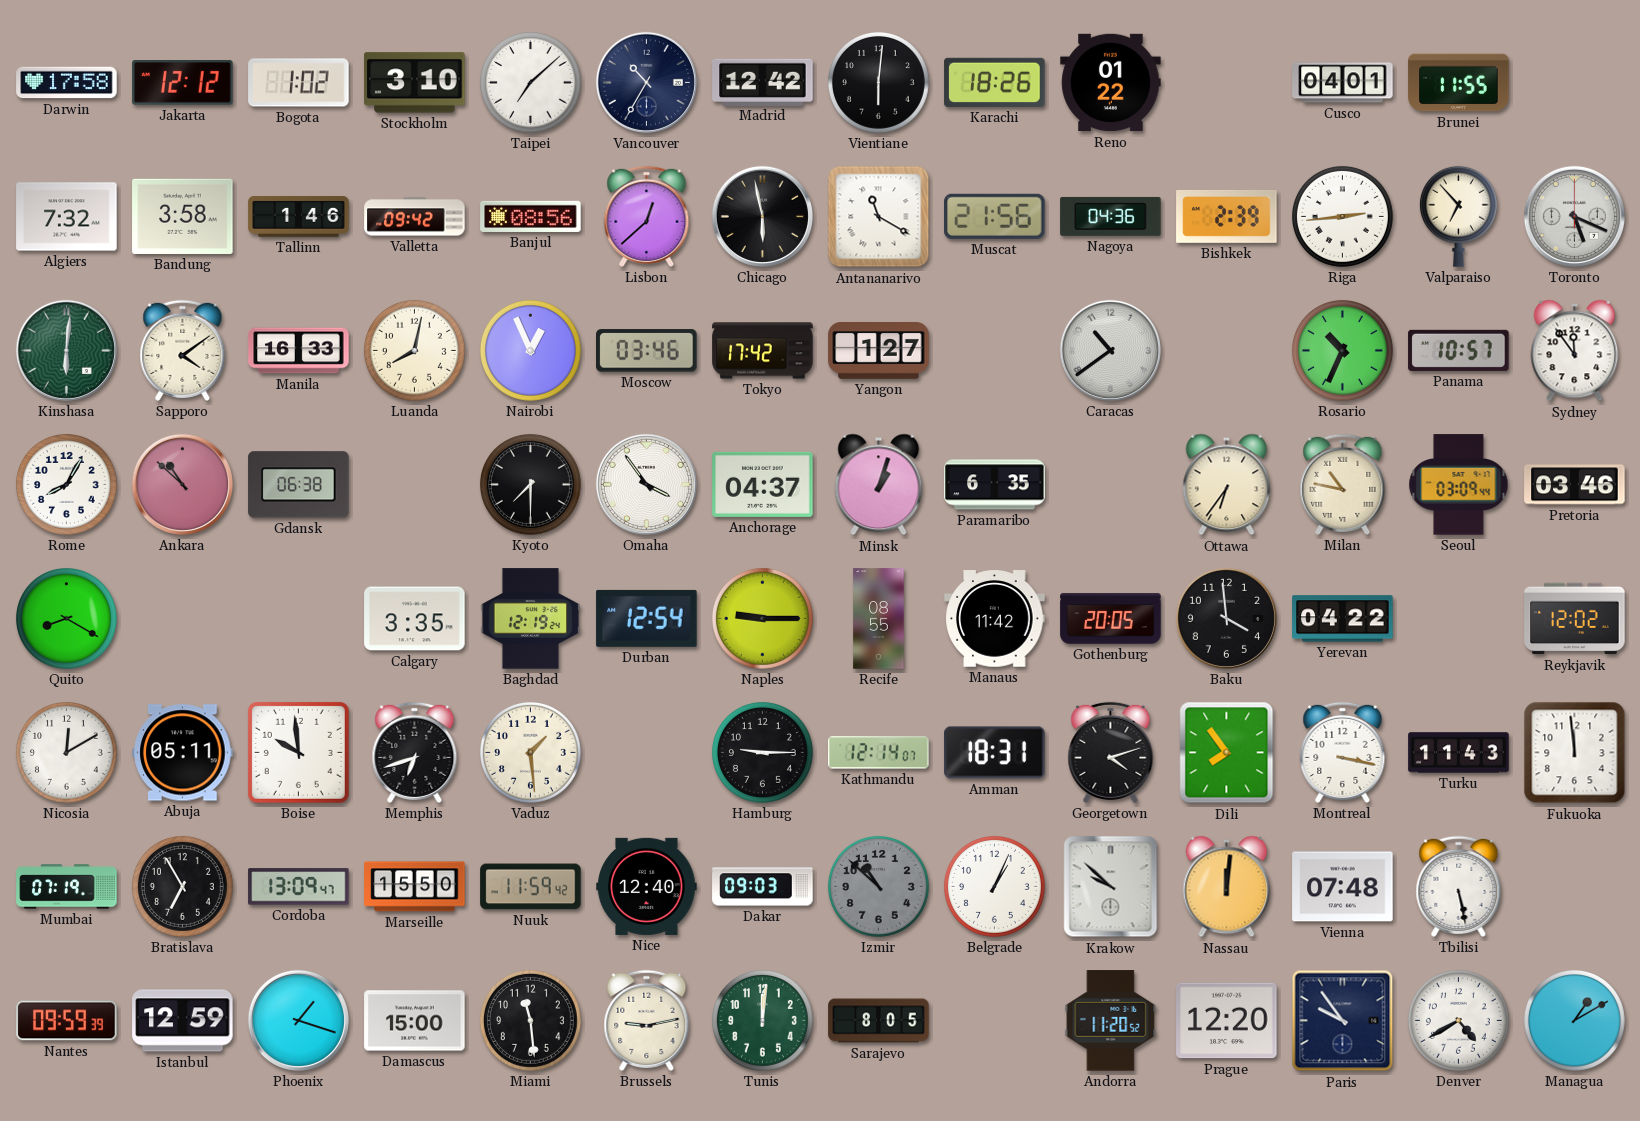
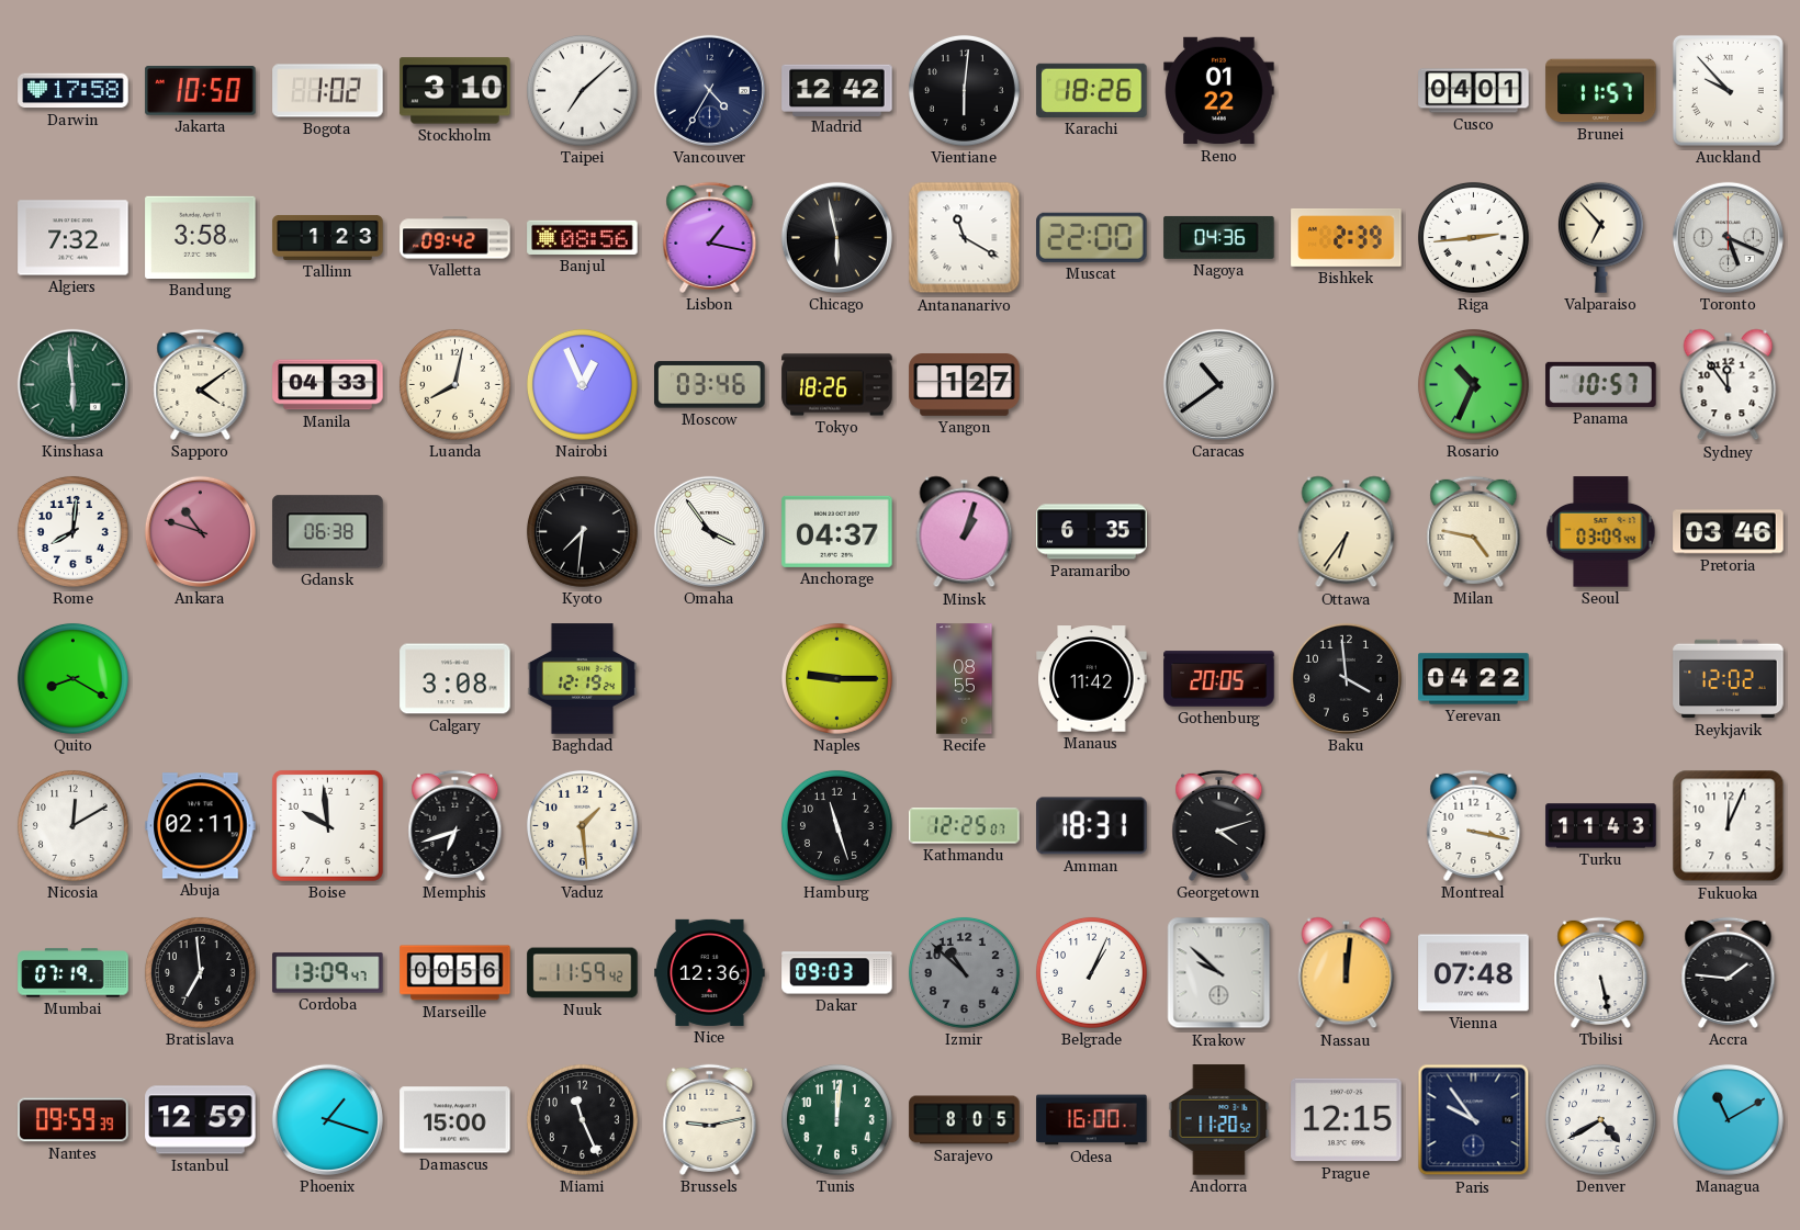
Jakarta: 12:12 -> 10:50
Vancouver: 10:35 -> 4:35
Brunei: 11:55 -> 11:57
Auckland: none -> 9:53
Tallinn: 1:46 -> 1:23
Lisbon: 12:38 -> 1:17
Muscat: 21:56 -> 22:00
Kinshasa: 6:01 -> 5:59
Manila: 16:33 -> 04:33
Tokyo: 17:42 -> 18:26
Rome: 8:05 -> 8:01
Ankara: 10:52 -> 10:48
Kyoto: 7:30 -> 7:31
Milan: 10:47 -> 4:47
Calgary: 3:35 -> 3:08
Durban: 12:54 -> none
Abuja: 05:11 -> 02:11
Hamburg: 9:15 -> 11:27
Kathmandu: 12:14 -> 12:25
Dili: 7:54 -> none
Fukuoka: 11:59 -> 12:04
Bratislava: 6:55 -> 6:59
Marseille: 15:50 -> 00:56
Nice: 12:40 -> 12:36
Accra: none -> 1:46
Miami: 11:29 -> 11:26
Odesa: none -> 16:00
Prague: 12:20 -> 12:15
Managua: 1:10 -> 11:10
